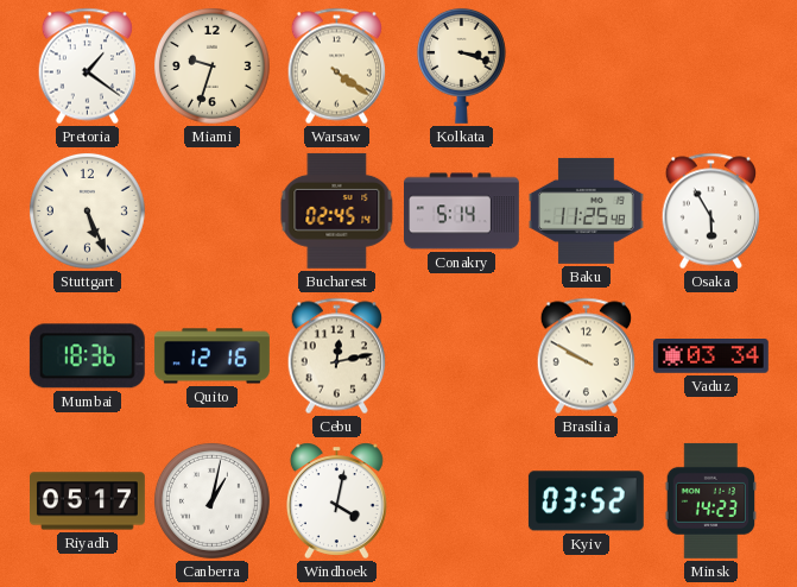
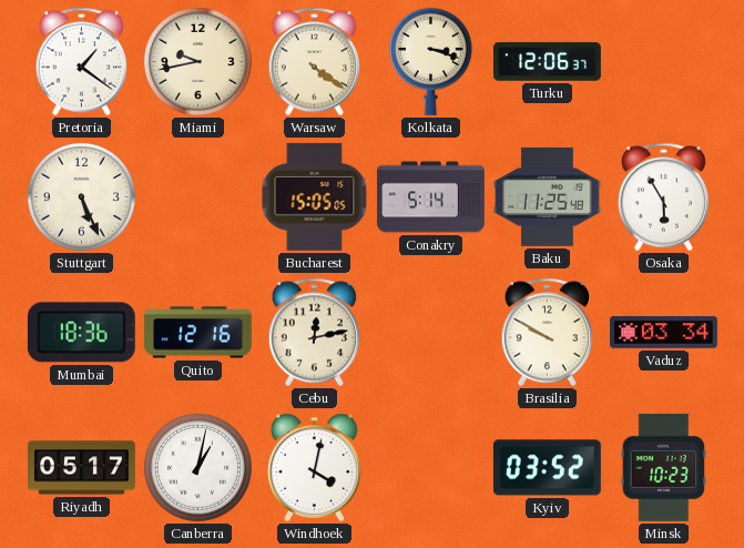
Miami: 9:33 -> 9:43
Turku: none -> 12:06
Bucharest: 02:45 -> 15:05
Minsk: 14:23 -> 10:23
